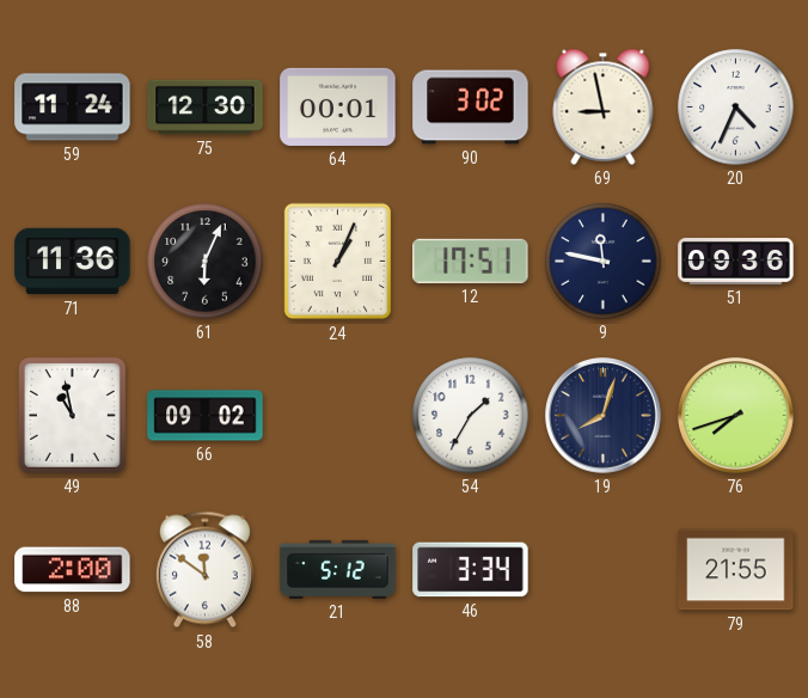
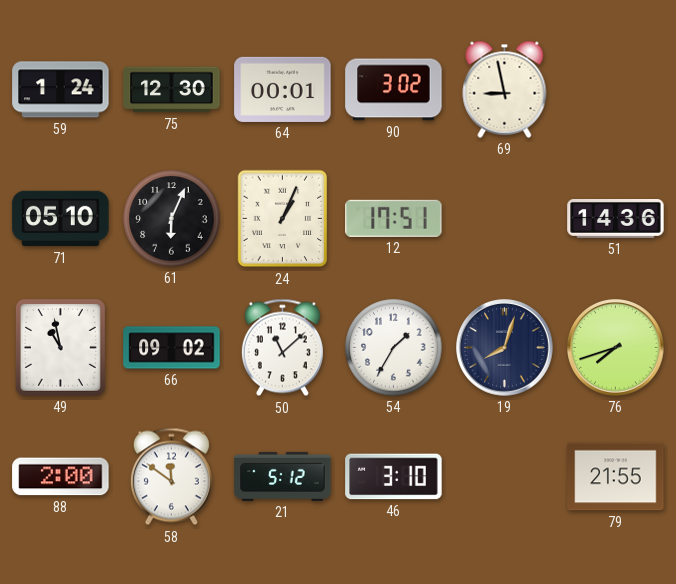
59: 11:24 -> 1:24
20: 4:34 -> none
71: 11:36 -> 05:10
9: 11:47 -> none
51: 09:36 -> 14:36
50: none -> 11:08
46: 3:34 -> 3:10
